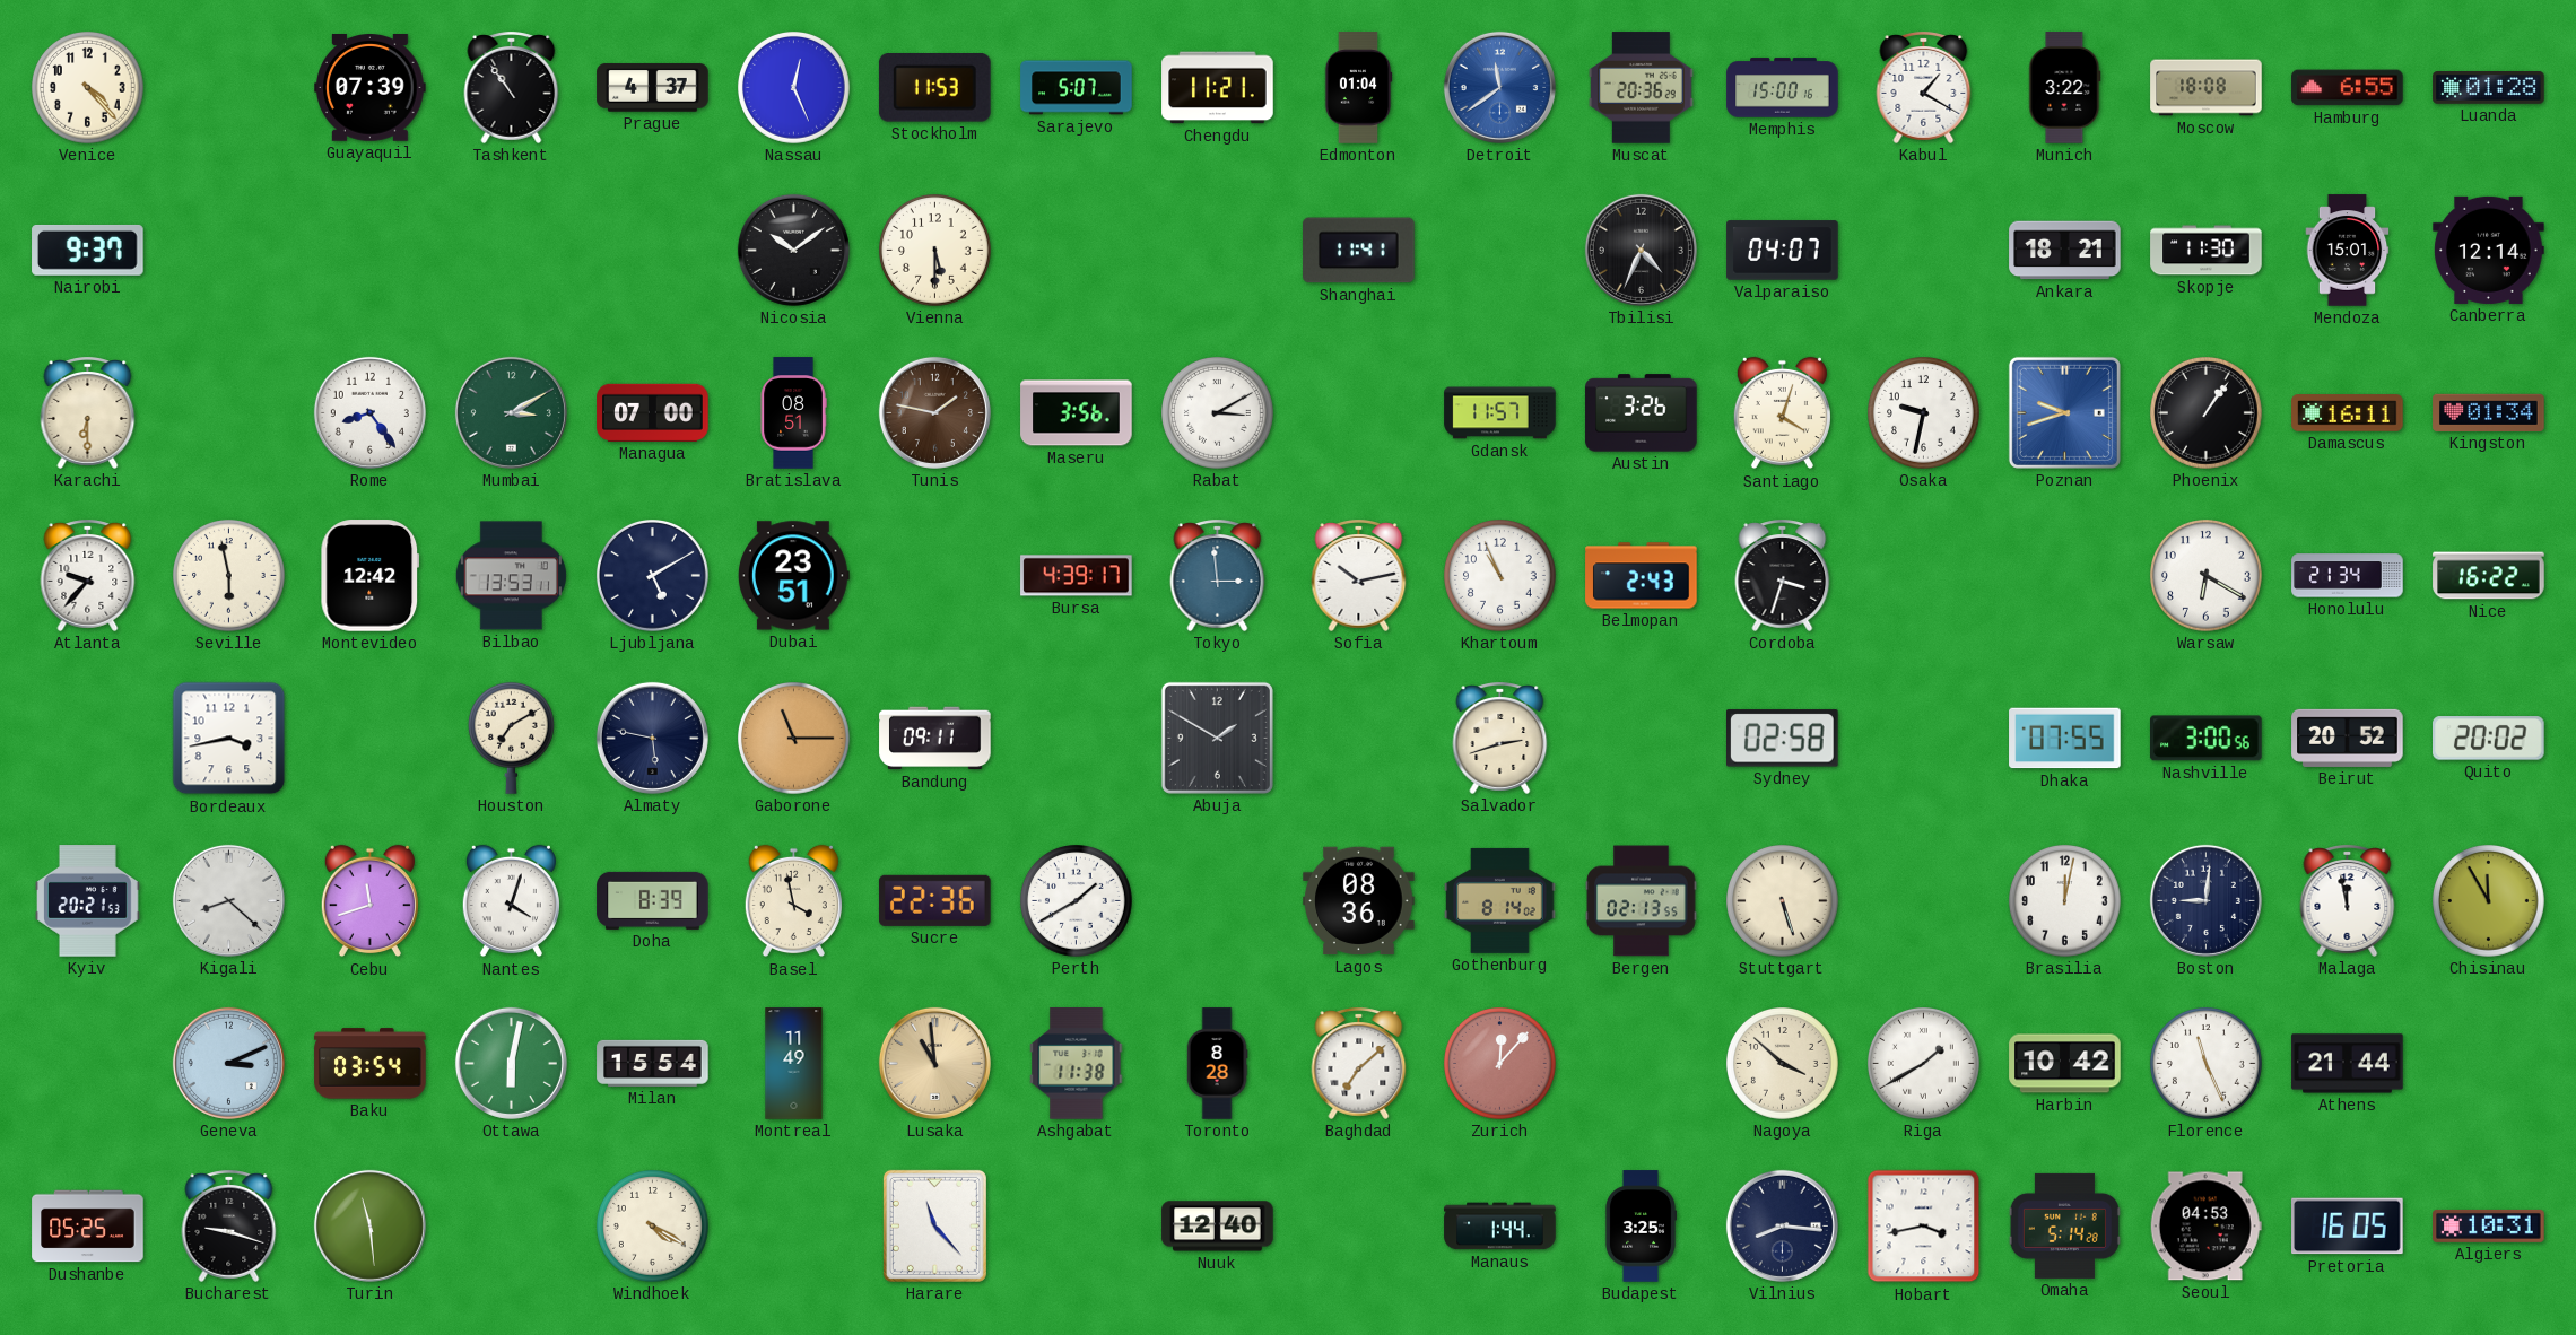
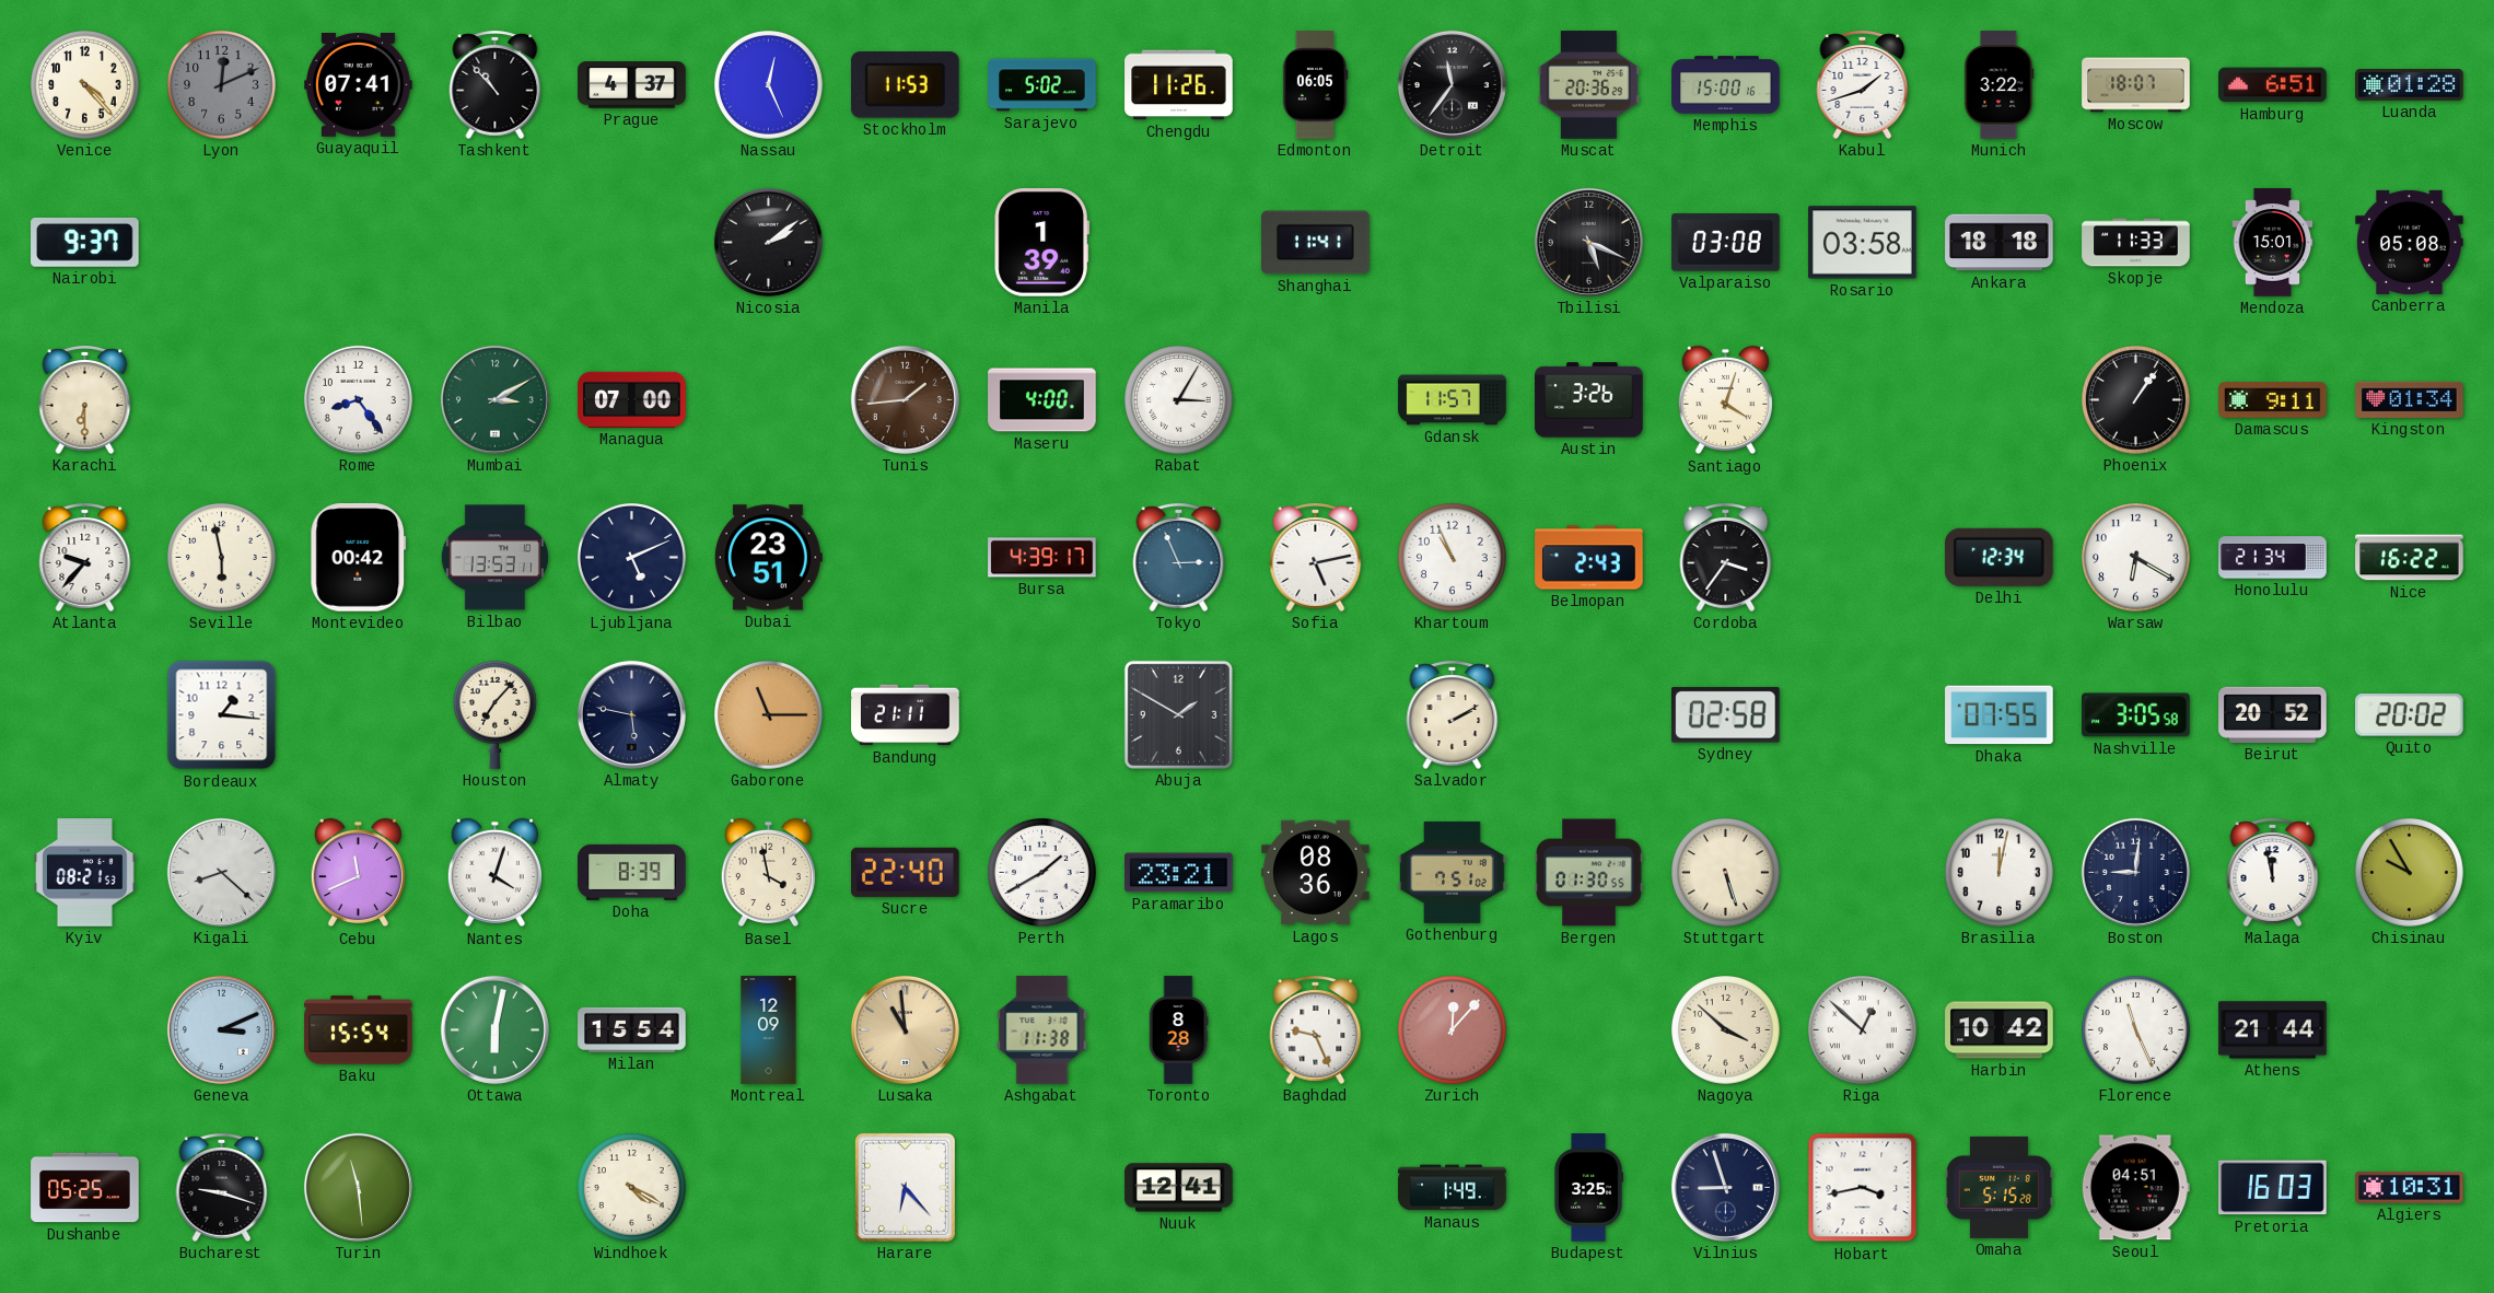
Lyon: none -> 12:11
Guayaquil: 07:39 -> 07:41
Tashkent: 10:54 -> 10:53
Sarajevo: 5:07 -> 5:02
Chengdu: 11:21 -> 11:26
Edmonton: 01:04 -> 06:05
Detroit: 11:39 -> 11:36
Detroit dial: blue -> black
Kabul: 1:20 -> 1:42
Moscow: 18:08 -> 18:07
Hamburg: 6:55 -> 6:51
Nicosia: 10:09 -> 2:09
Vienna: 5:30 -> none
Manila: none -> 1:39
Tbilisi: 4:34 -> 5:19
Valparaiso: 04:07 -> 03:08
Rosario: none -> 03:58
Ankara: 18:21 -> 18:18
Skopje: 11:30 -> 11:33
Canberra: 12:14 -> 05:08
Bratislava: 08:51 -> none
Tunis: 1:47 -> 1:44
Maseru: 3:56 -> 4:00
Rabat: 3:10 -> 3:05
Osaka: 9:32 -> none
Poznan: 9:42 -> none
Damascus: 16:11 -> 9:11
Montevideo: 12:42 -> 00:42
Ljubljana: 5:10 -> 5:11
Tokyo: 2:59 -> 2:56
Sofia: 10:13 -> 5:13
Cordoba: 3:33 -> 3:36
Delhi: none -> 12:34
Bordeaux: 3:43 -> 1:16
Houston: 7:10 -> 7:07
Bandung: 09:11 -> 21:11
Salvador: 2:42 -> 2:10
Nashville: 3:00 -> 3:05
Kyiv: 20:21 -> 08:21
Cebu: 11:42 -> 11:41
Sucre: 22:36 -> 22:40
Paramaribo: none -> 23:21
Gothenburg: 8:14 -> 7:51
Bergen: 02:13 -> 01:30
Chisinau: 11:55 -> 9:55
Baku: 03:54 -> 15:54
Montreal: 11:49 -> 12:09
Baghdad: 7:08 -> 9:26
Riga: 1:40 -> 12:52
Harare: 11:23 -> 6:23
Nuuk: 12:40 -> 12:41
Manaus: 1:44 -> 1:49
Vilnius: 8:16 -> 8:57
Omaha: 5:14 -> 5:15
Seoul: 04:53 -> 04:51
Pretoria: 16:05 -> 16:03
